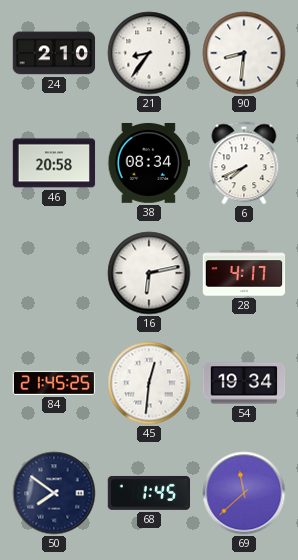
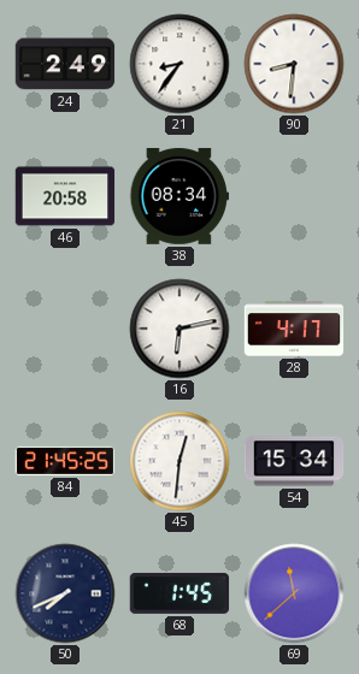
24: 2:10 -> 2:49
6: 7:41 -> none
54: 19:34 -> 15:34
50: 7:51 -> 7:41
